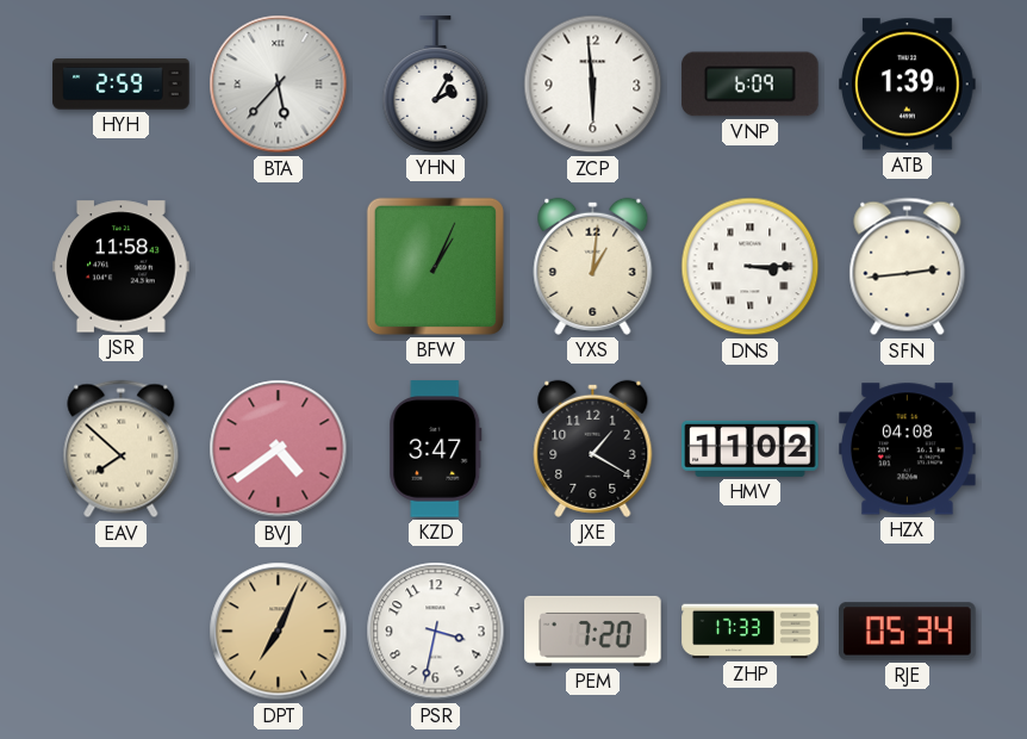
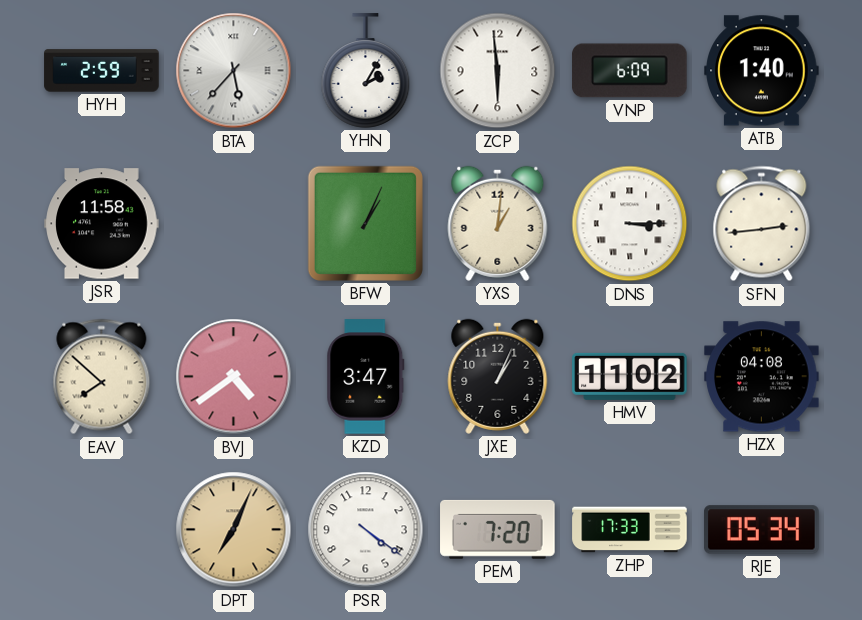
ATB: 1:39 -> 1:40
JXE: 1:20 -> 1:04
PSR: 3:32 -> 4:21
